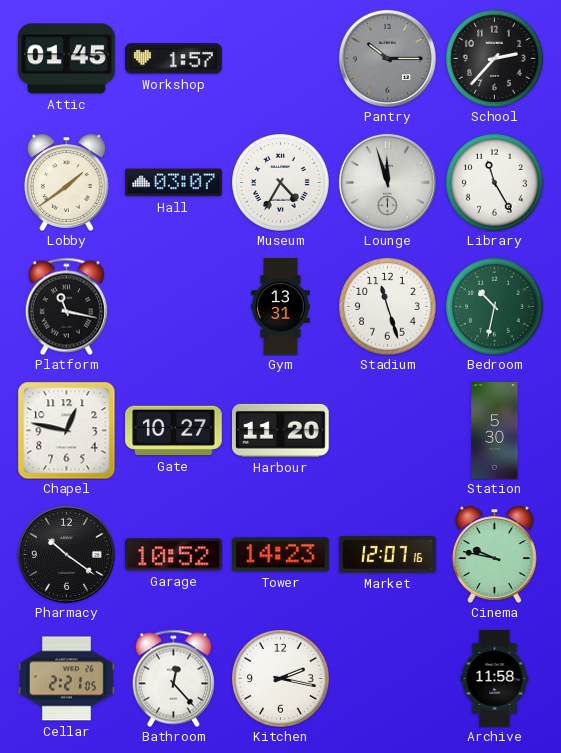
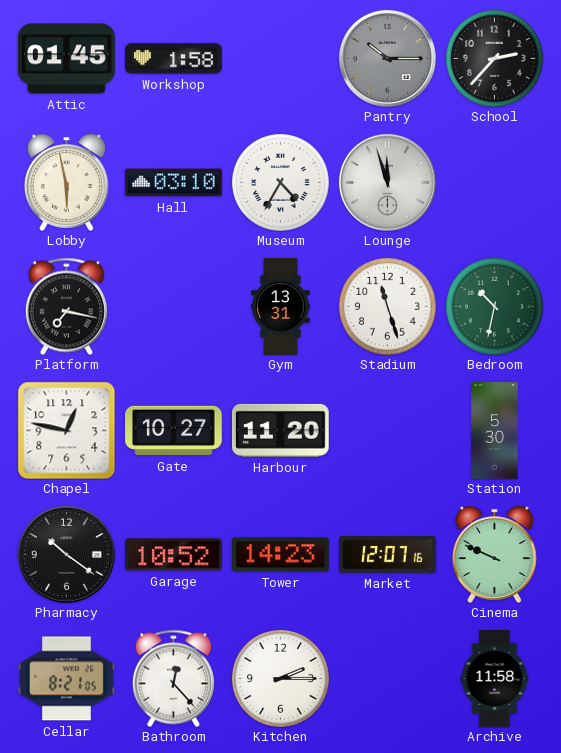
Workshop: 1:57 -> 1:58
Lobby: 1:39 -> 5:58
Hall: 03:07 -> 03:10
Library: 11:25 -> none
Platform: 11:17 -> 7:17
Cinema: 9:47 -> 9:49
Cellar: 2:21 -> 8:21
Kitchen: 2:17 -> 2:15
